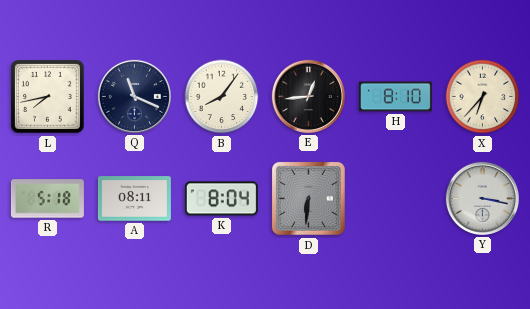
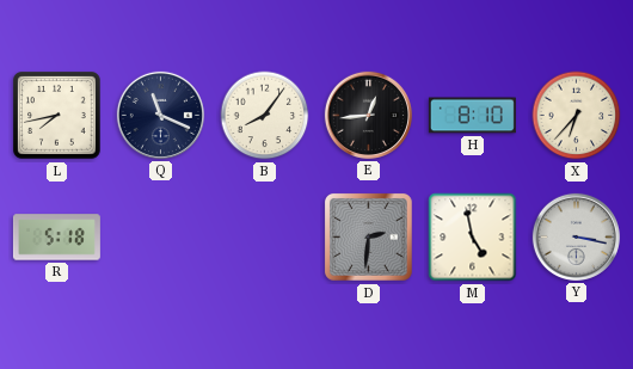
A: 08:11 -> none
K: 8:04 -> none
D: 6:31 -> 2:31
M: none -> 4:58
